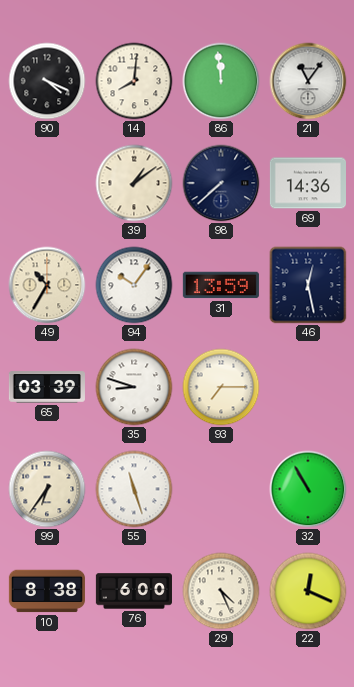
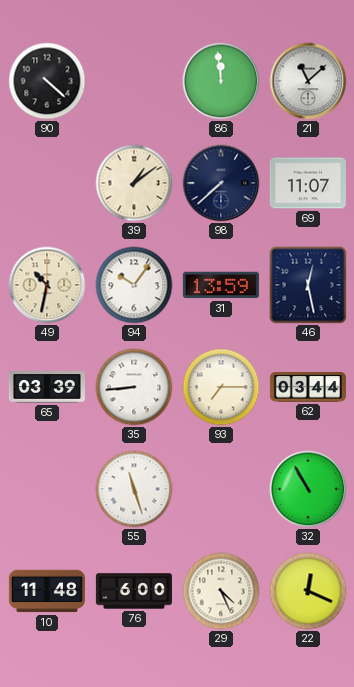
90: 4:19 -> 4:22
14: 8:01 -> none
21: 11:06 -> 11:08
69: 14:36 -> 11:07
49: 10:35 -> 10:32
35: 8:48 -> 8:44
62: none -> 03:44
99: 6:36 -> none
10: 8:38 -> 11:48
